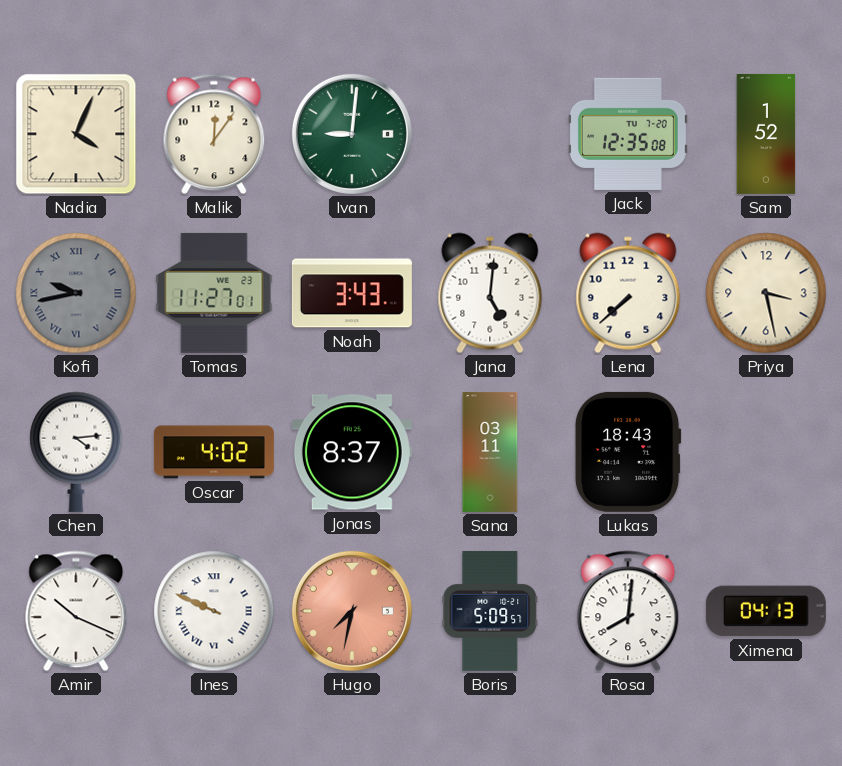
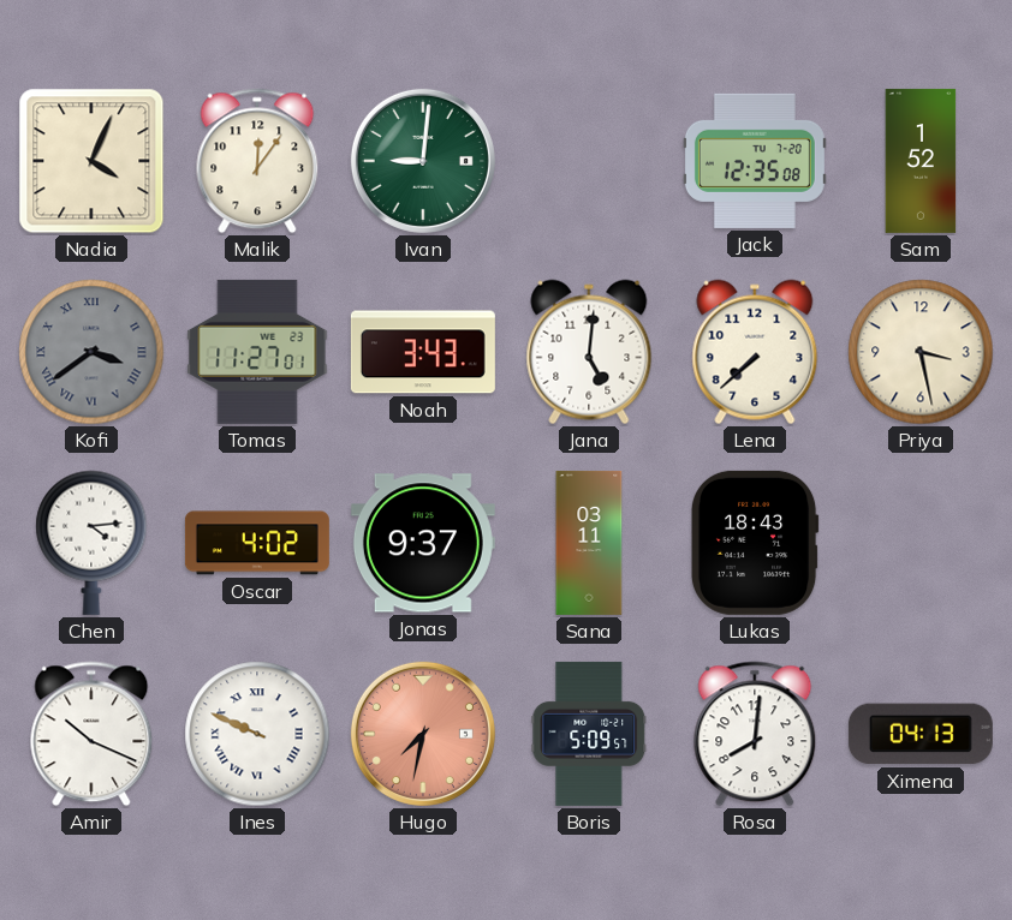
Kofi: 9:43 -> 3:39
Jonas: 8:37 -> 9:37
